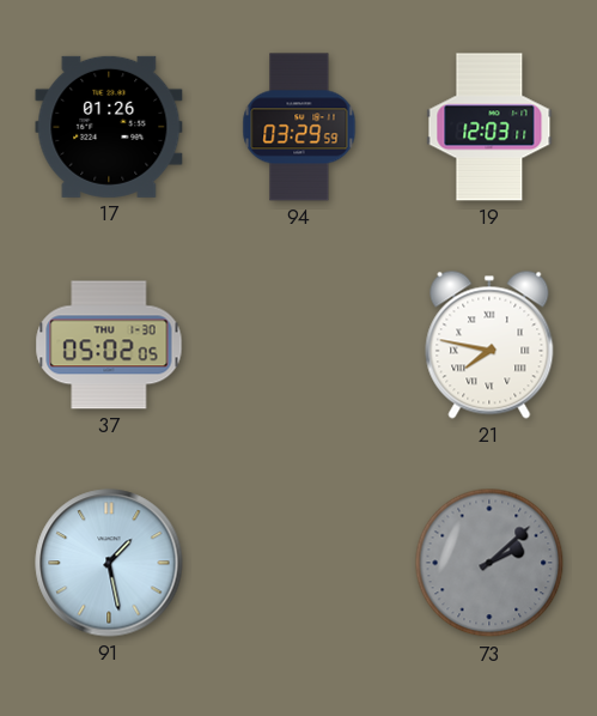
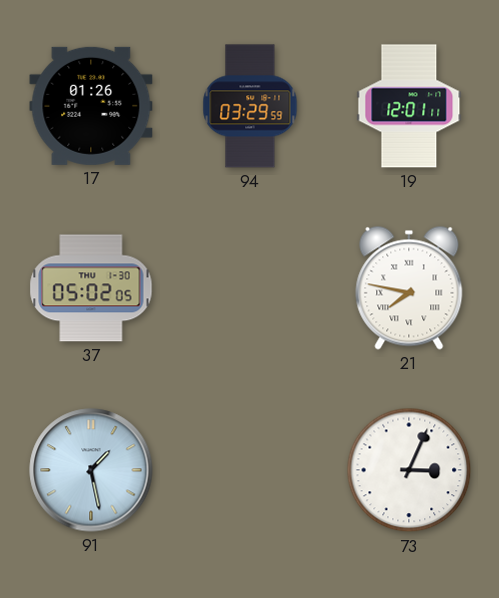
19: 12:03 -> 12:01
73: 2:08 -> 3:04
73 dial: grey -> white
